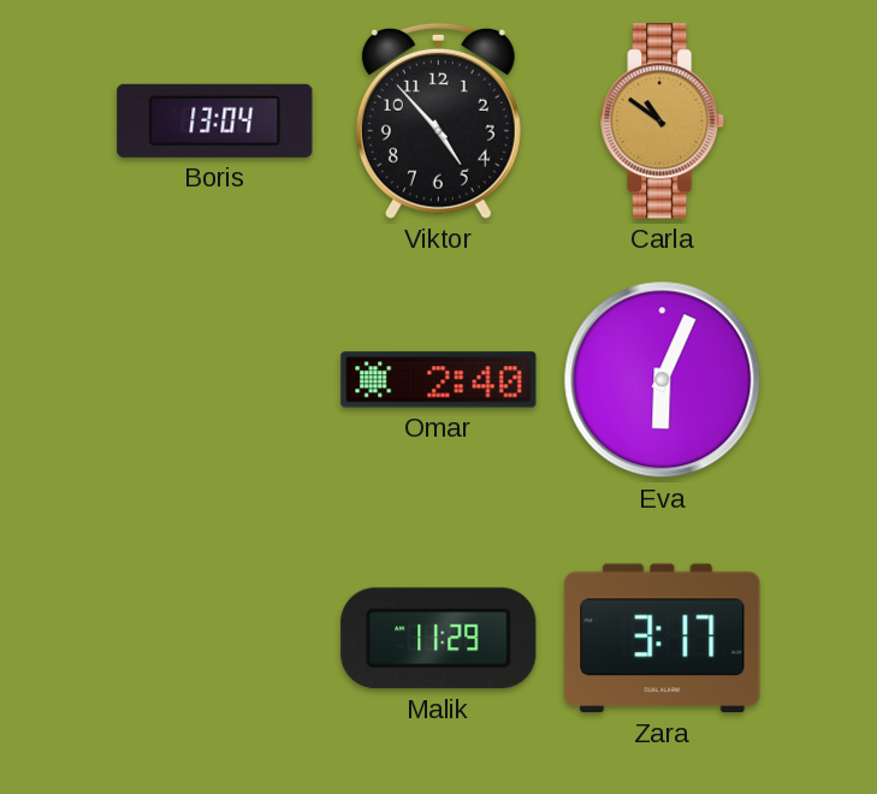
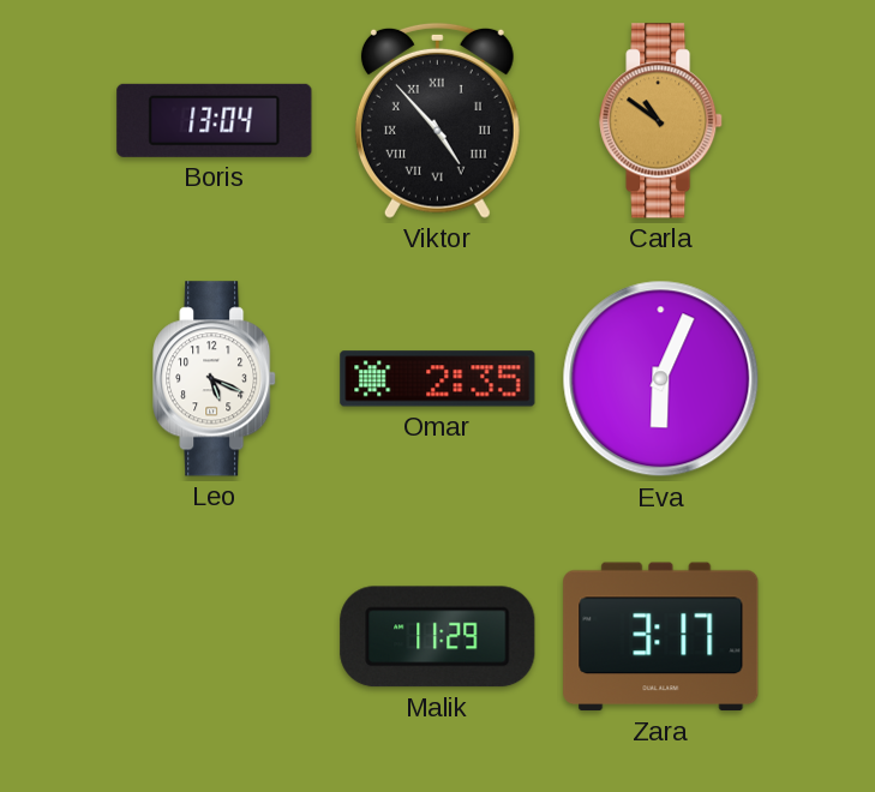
Viktor numerals: Arabic -> Roman
Leo: none -> 5:19
Omar: 2:40 -> 2:35
